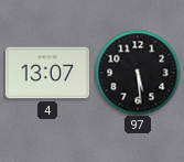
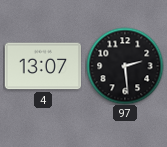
97: 5:29 -> 2:29
